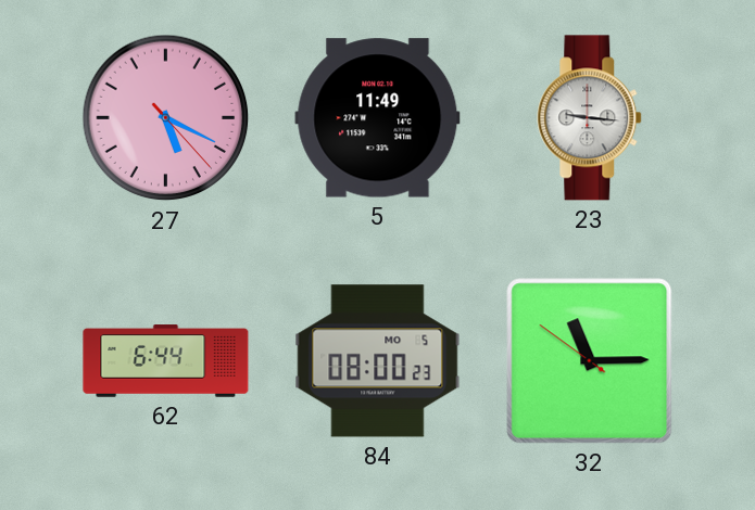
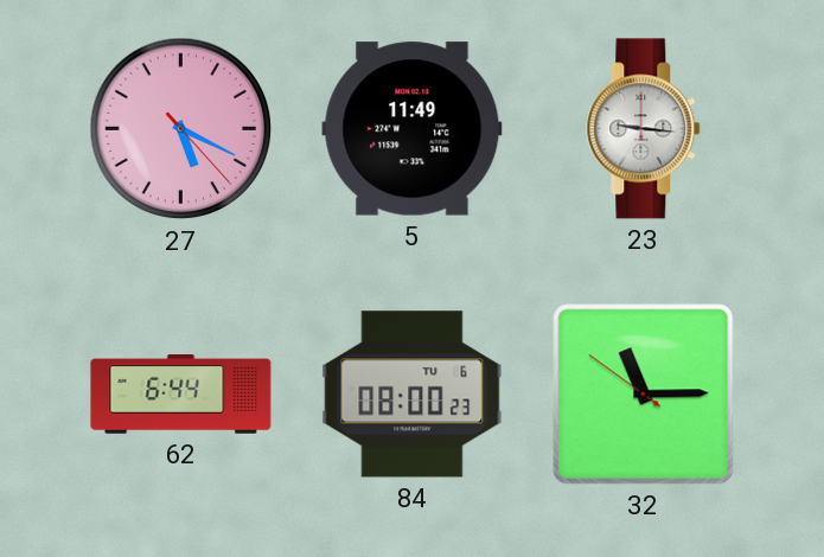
84 date: MO 5 -> TU 6
